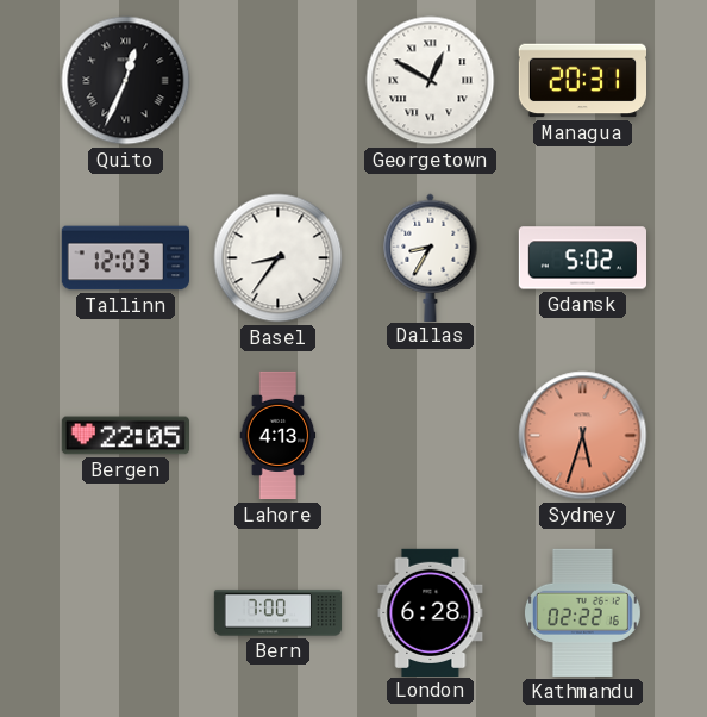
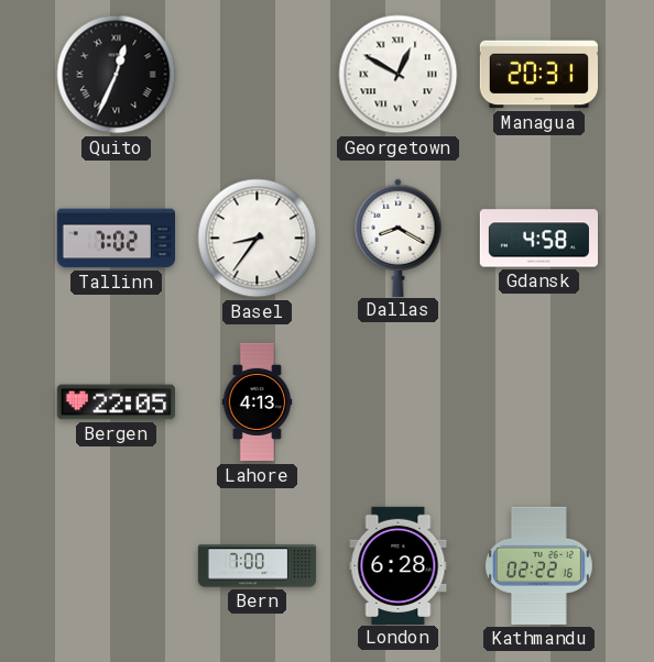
Tallinn: 12:03 -> 7:02
Dallas: 8:35 -> 8:20
Gdansk: 5:02 -> 4:58
Sydney: 5:33 -> none
